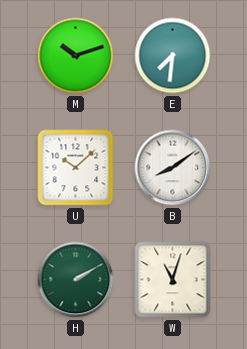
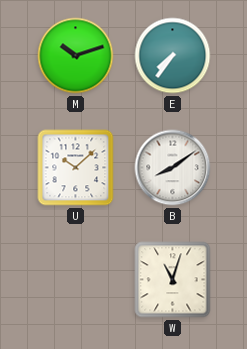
E: 7:31 -> 7:36
H: 2:10 -> none
